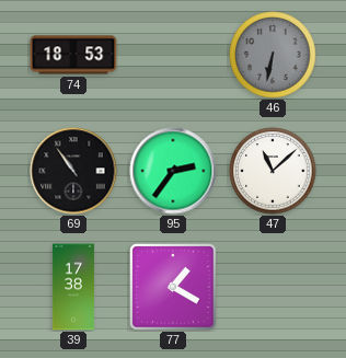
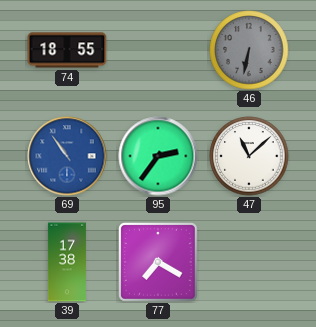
74: 18:53 -> 18:55
69 dial: black -> blue
77: 1:20 -> 7:20
